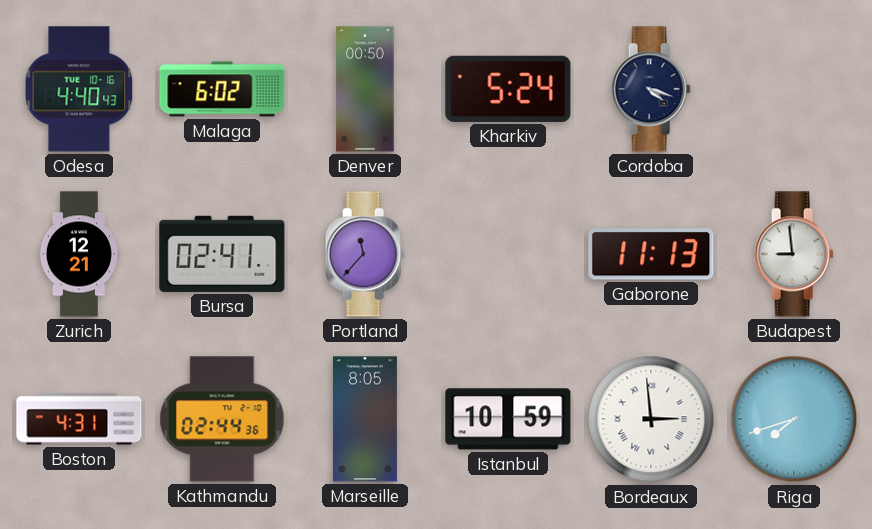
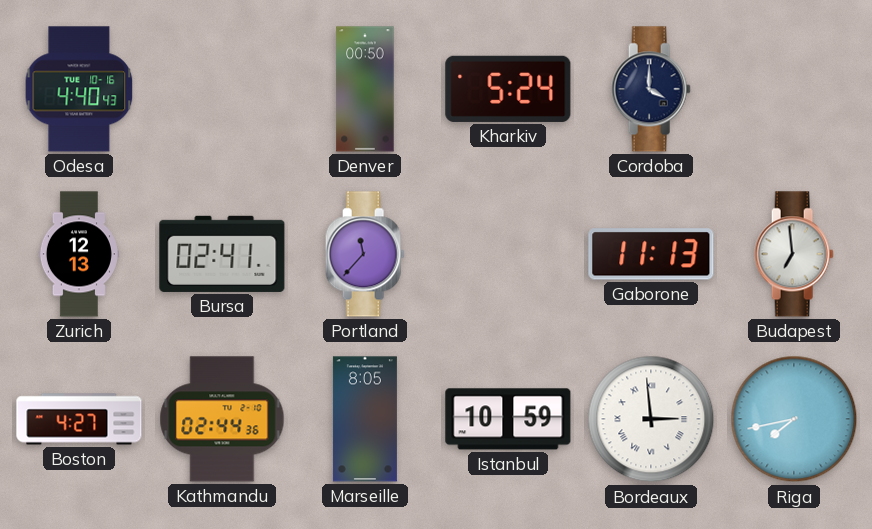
Malaga: 6:02 -> none
Cordoba: 4:18 -> 4:00
Zurich: 12:21 -> 12:13
Budapest: 8:59 -> 6:59
Boston: 4:31 -> 4:27
Riga: 7:42 -> 7:43
